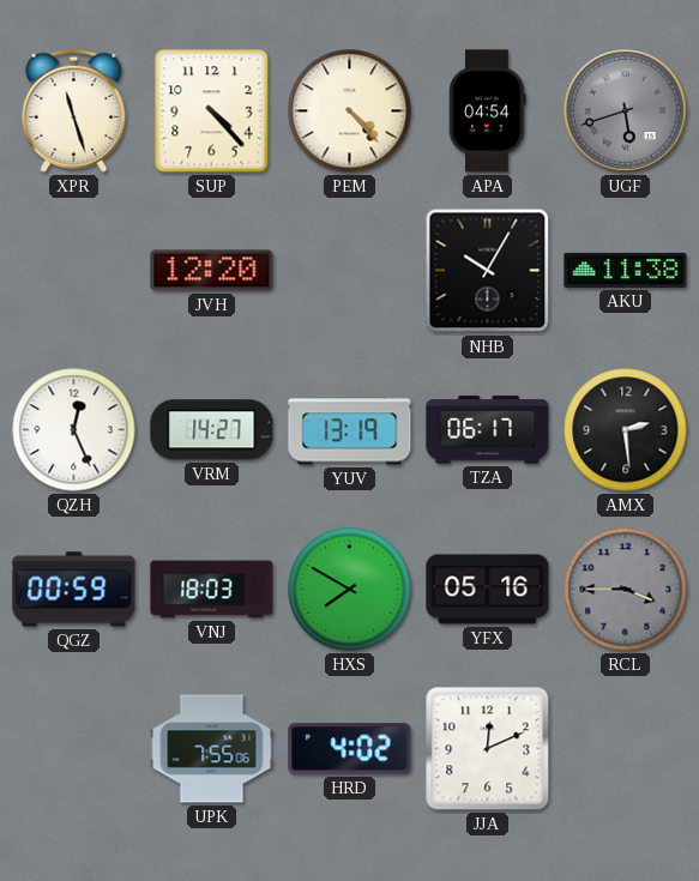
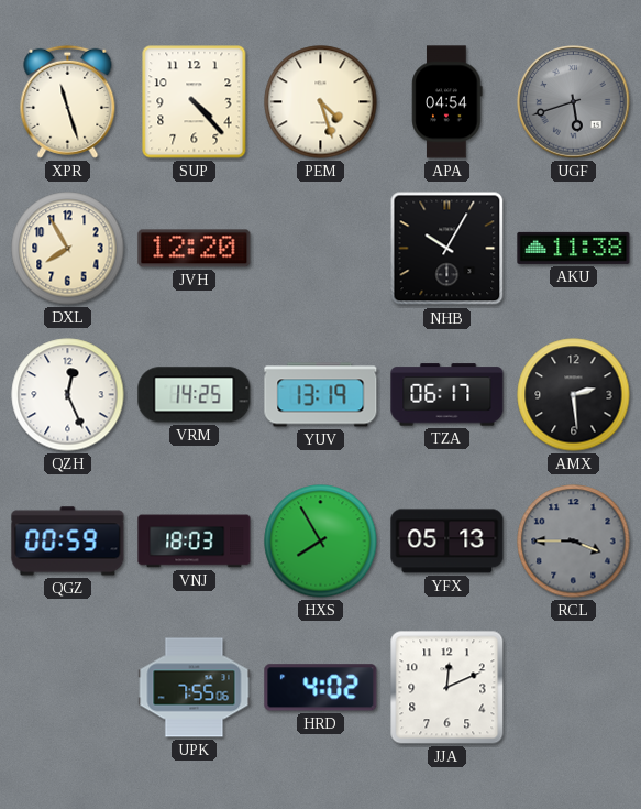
PEM: 4:23 -> 4:27
DXL: none -> 7:55
VRM: 14:27 -> 14:25
HXS: 7:50 -> 7:55
YFX: 05:16 -> 05:13
